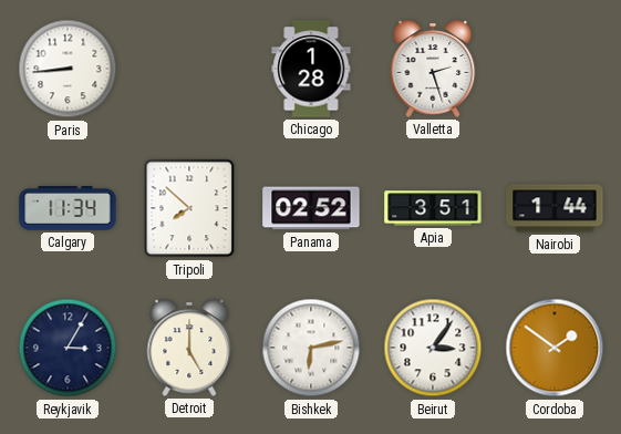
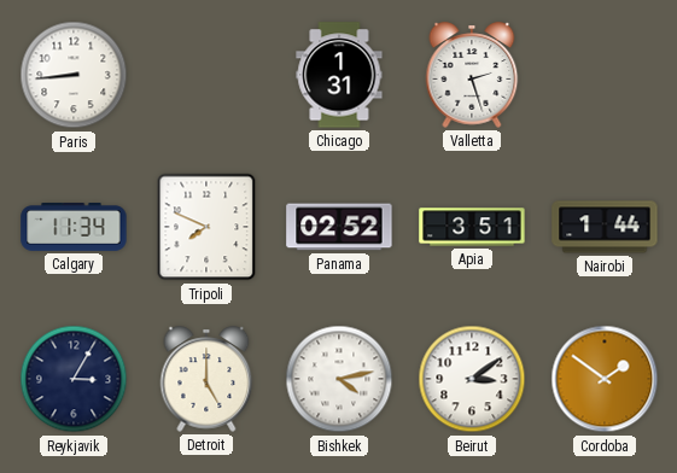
Chicago: 1:28 -> 1:31
Tripoli: 7:52 -> 7:49
Bishkek: 6:13 -> 4:13
Beirut: 3:06 -> 3:09
